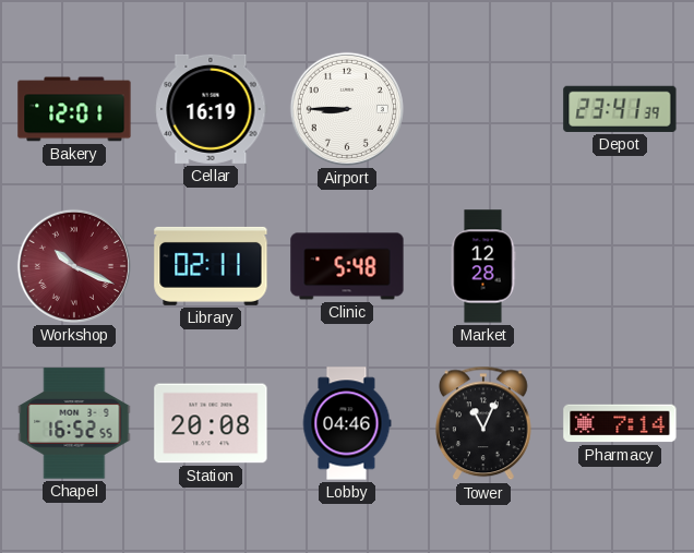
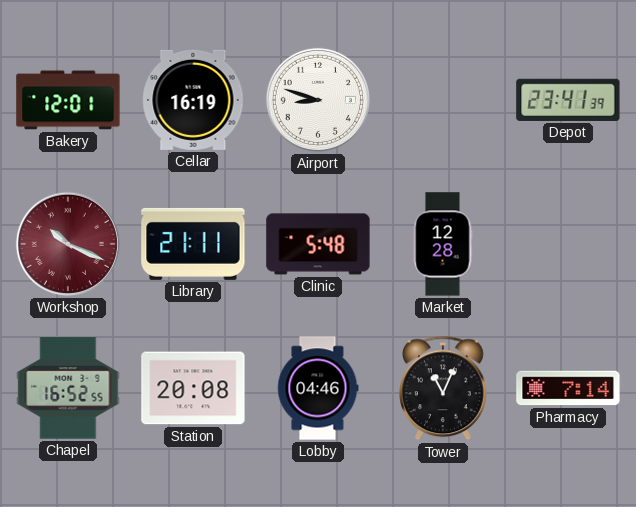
Airport: 8:45 -> 8:48
Library: 02:11 -> 21:11
